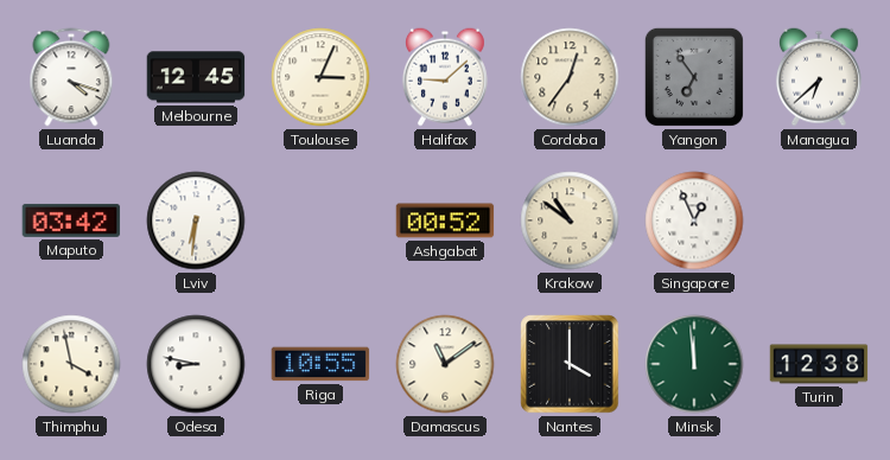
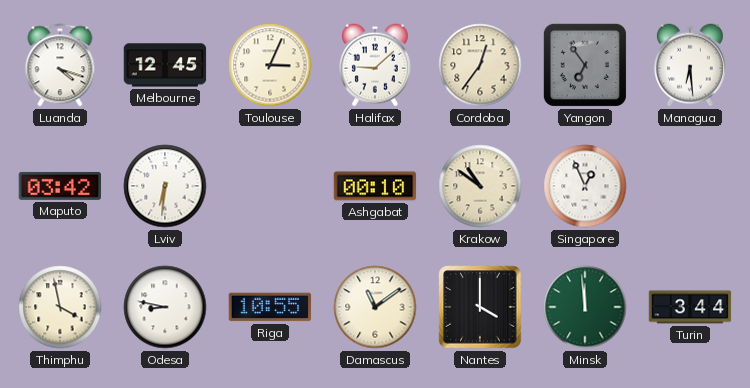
Managua: 6:38 -> 6:29
Ashgabat: 00:52 -> 00:10
Turin: 12:38 -> 3:44
